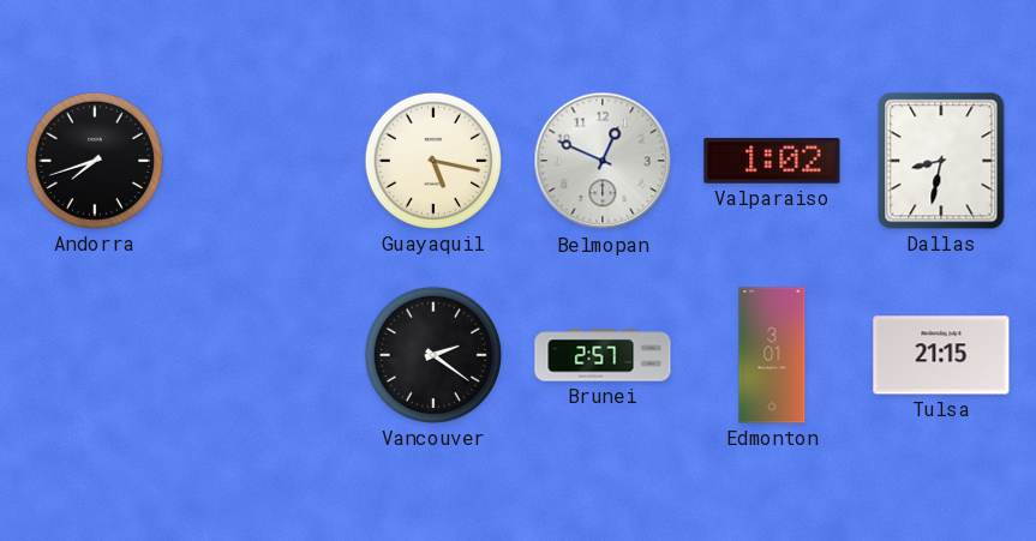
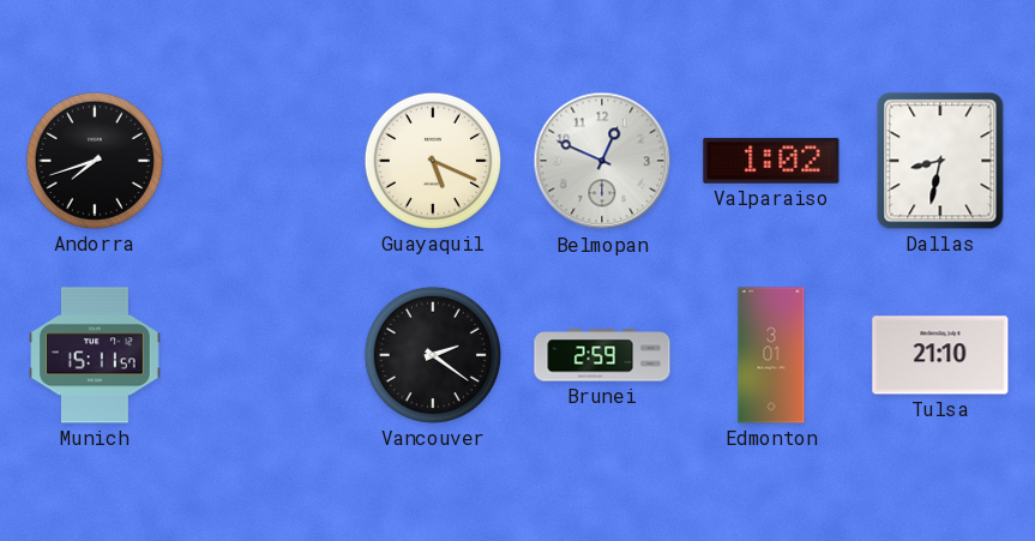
Guayaquil: 5:17 -> 5:19
Munich: none -> 15:11
Brunei: 2:57 -> 2:59
Tulsa: 21:15 -> 21:10
